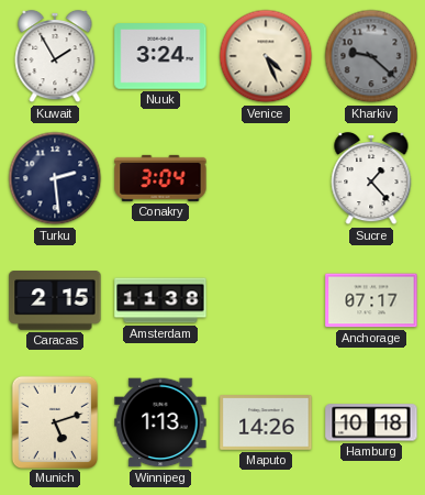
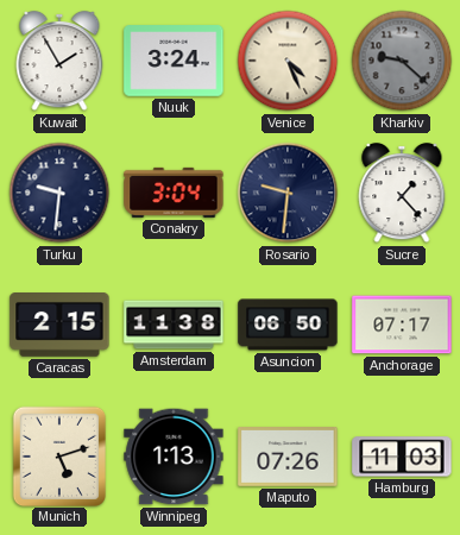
Turku: 2:29 -> 9:31
Rosario: none -> 9:31
Asuncion: none -> 06:50
Maputo: 14:26 -> 07:26
Hamburg: 10:18 -> 11:03
